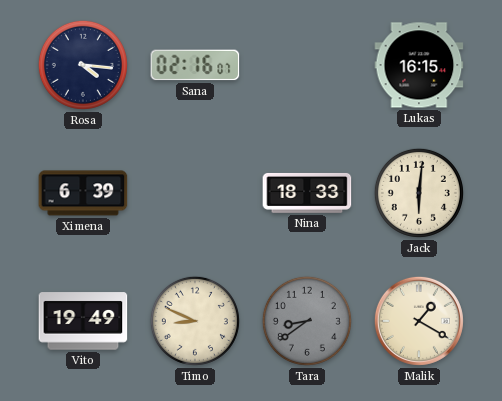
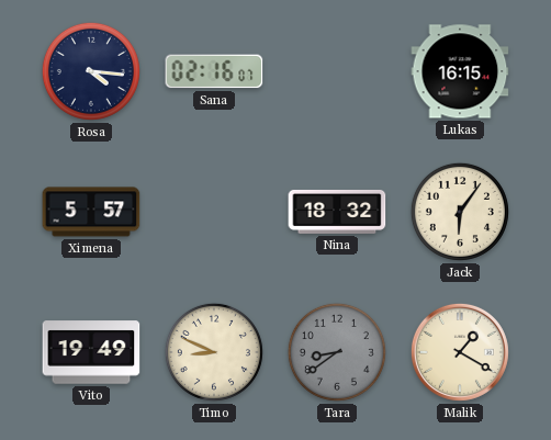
Ximena: 6:39 -> 5:57
Nina: 18:33 -> 18:32
Jack: 6:01 -> 6:06
